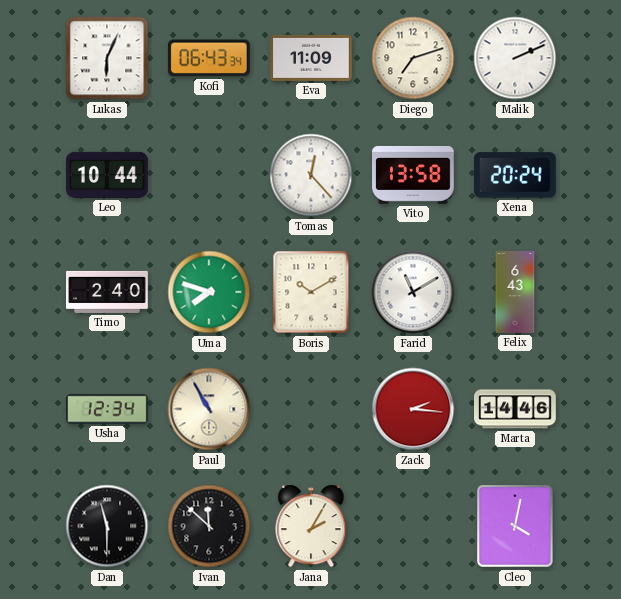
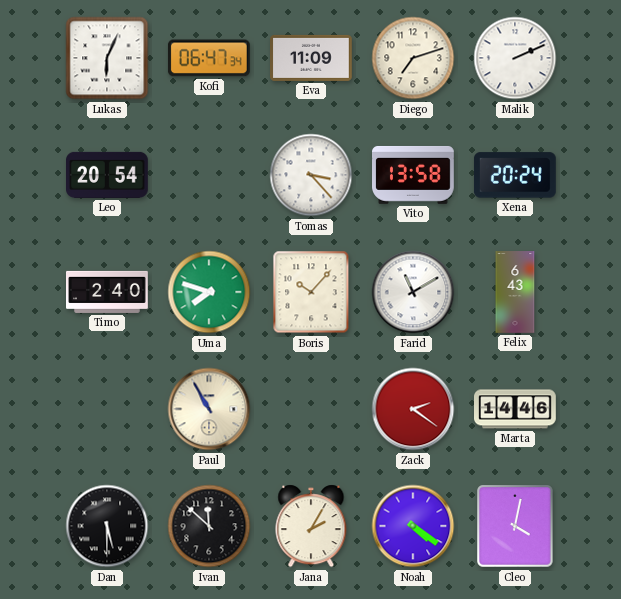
Kofi: 06:43 -> 06:47
Leo: 10:44 -> 20:54
Tomas: 12:23 -> 3:23
Boris: 10:10 -> 10:07
Usha: 12:34 -> none
Zack: 2:16 -> 2:21
Dan: 11:30 -> 5:30
Noah: none -> 4:21
